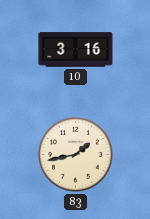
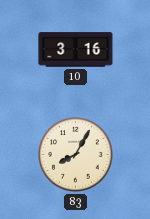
83: 1:43 -> 8:05
